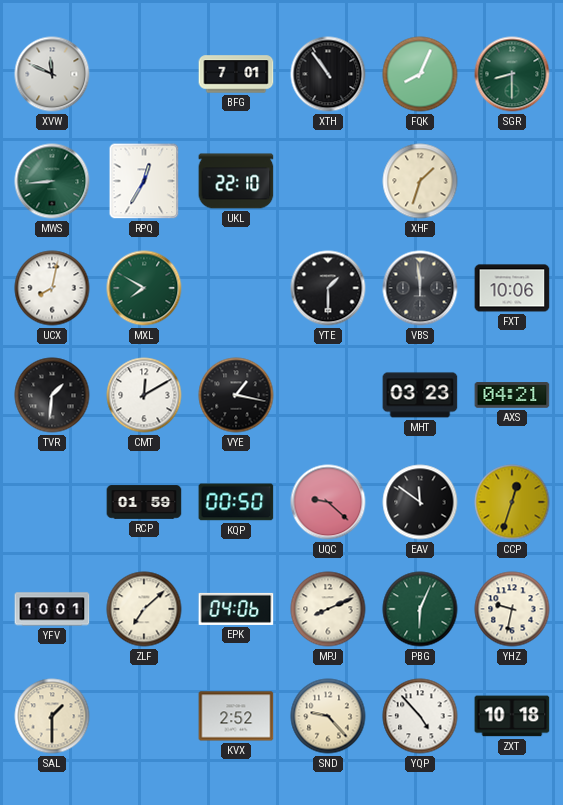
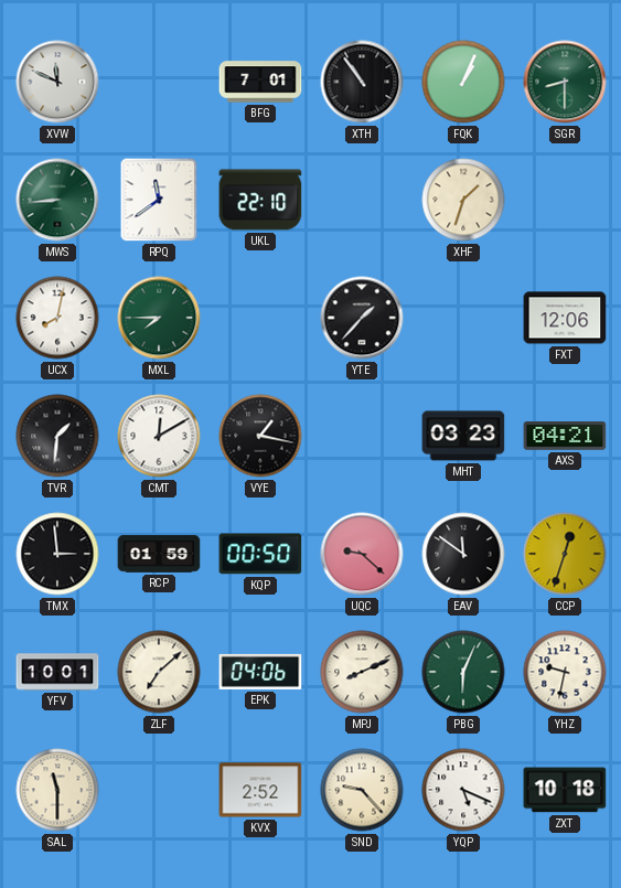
FQK: 8:04 -> 1:04
RPQ: 12:35 -> 11:39
MXL: 7:50 -> 7:45
YTE: 1:30 -> 1:37
VBS: 11:59 -> none
FXT: 10:06 -> 12:06
TMX: none -> 2:59
SAL: 1:30 -> 11:30
YQP: 4:53 -> 5:19
